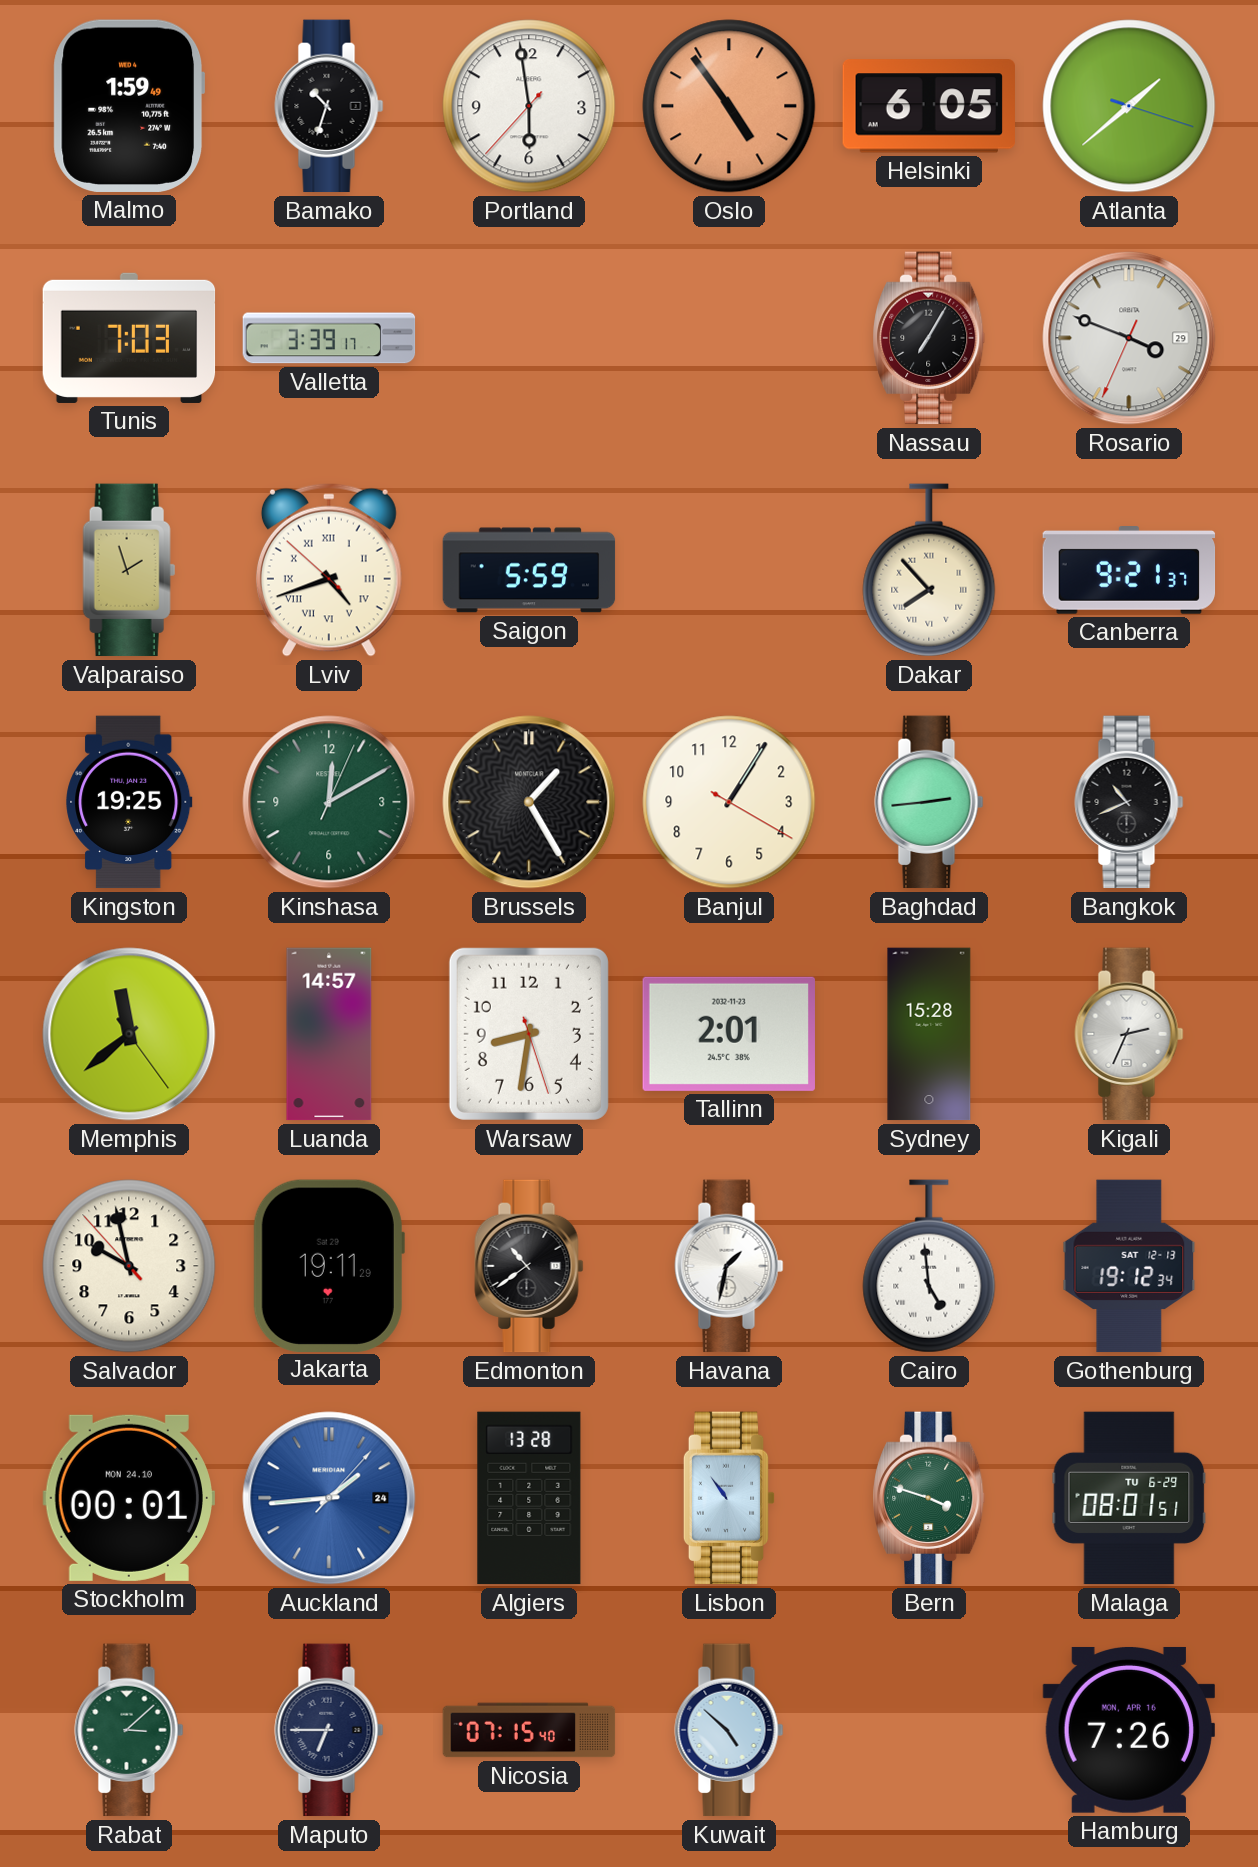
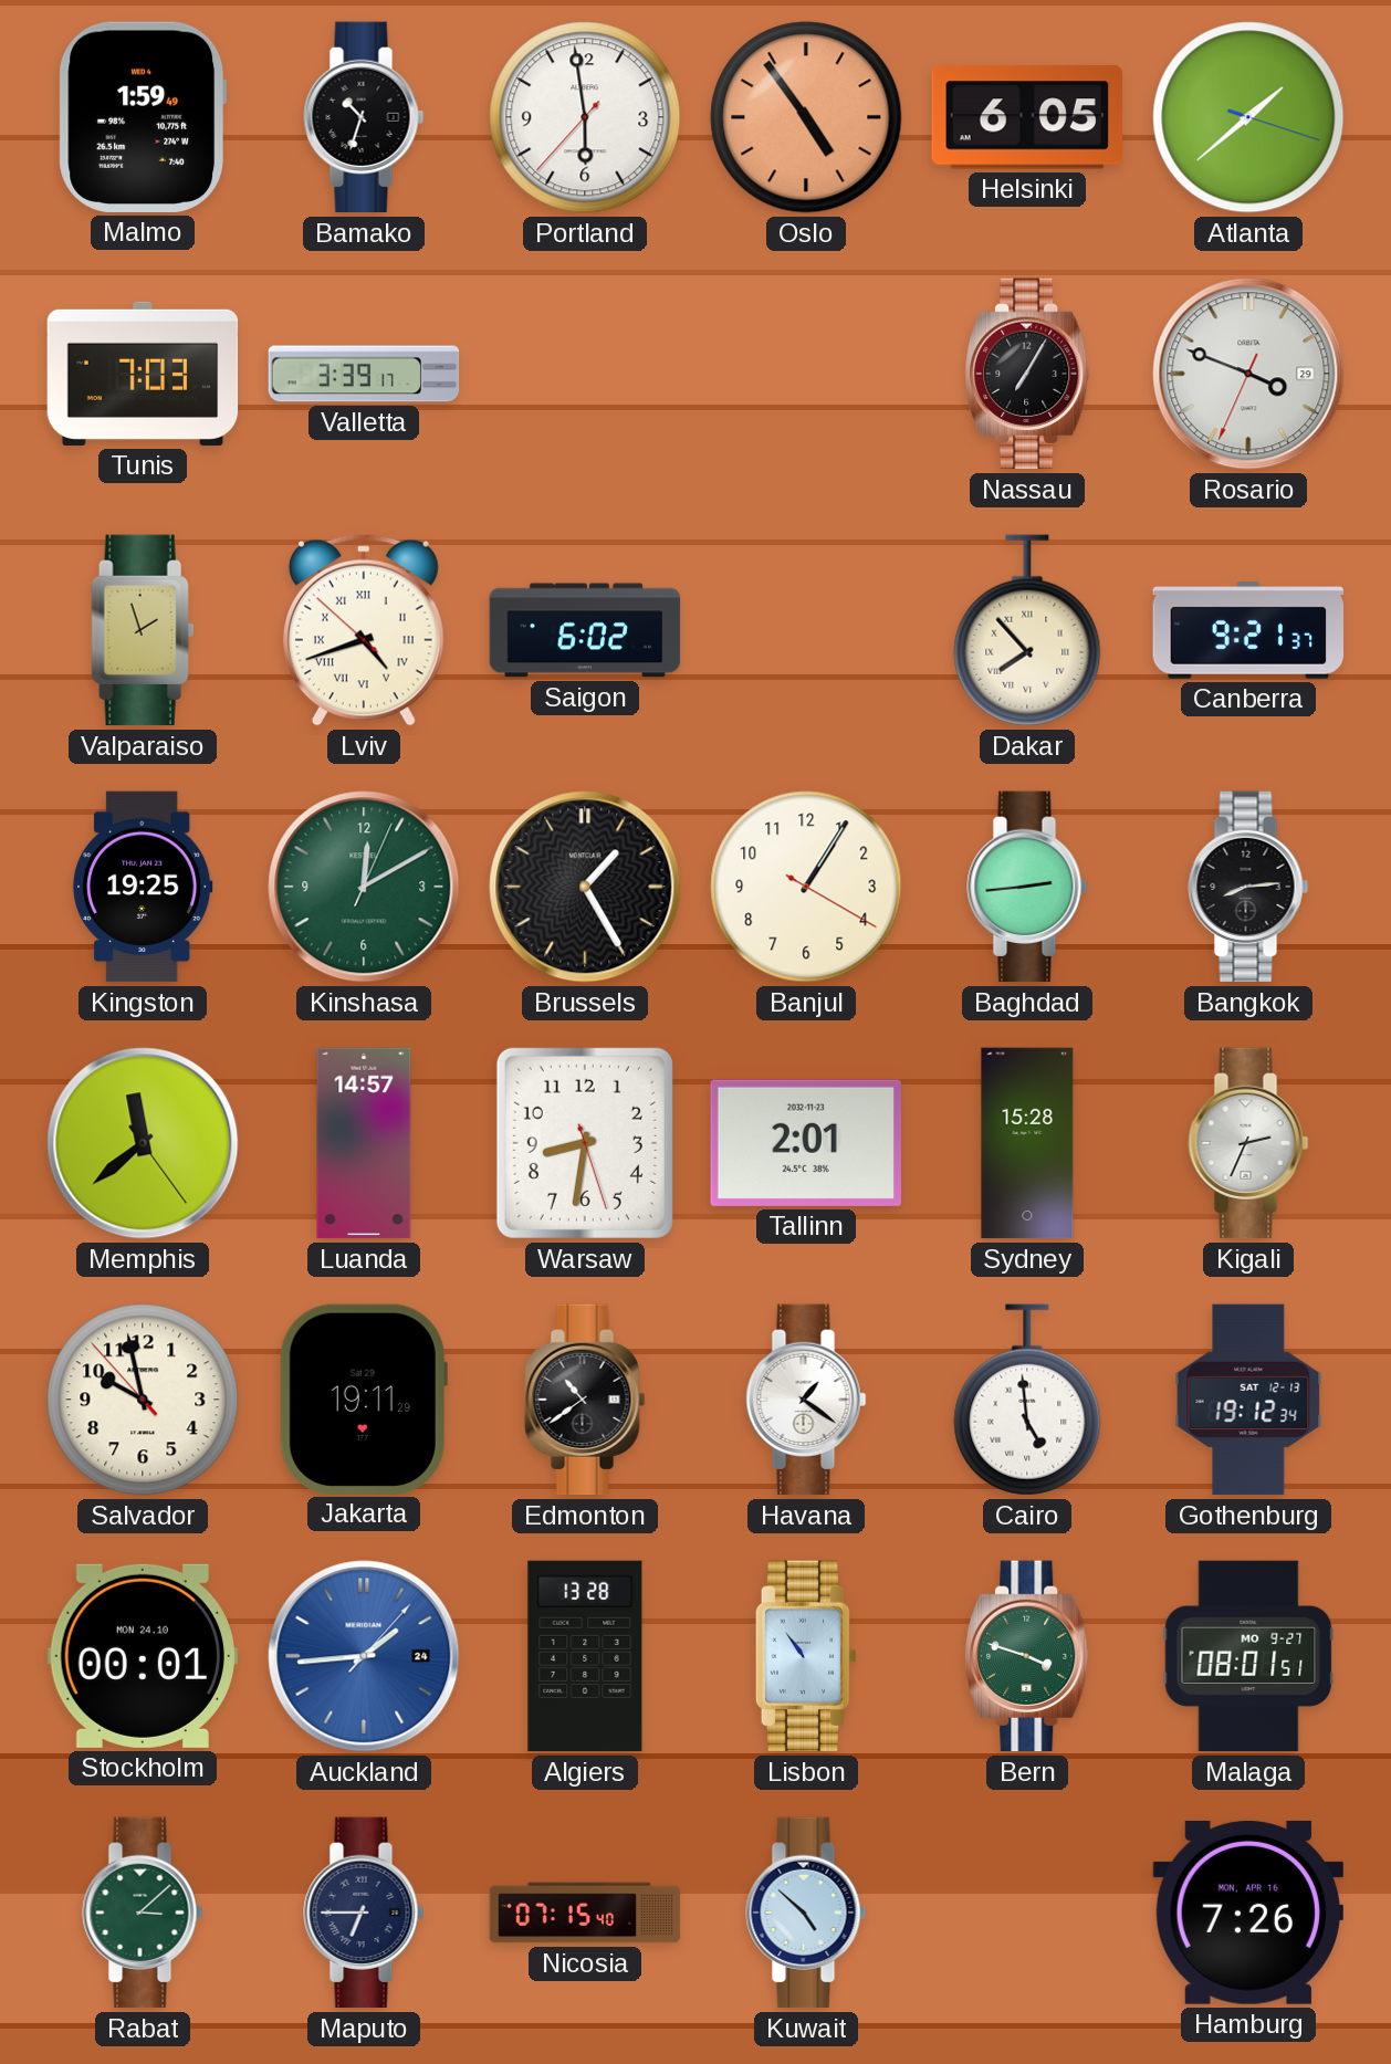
Saigon: 5:59 -> 6:02
Bangkok: 10:41 -> 8:14
Havana: 1:32 -> 1:21
Malaga date: TU 6-29 -> MO 9-27
